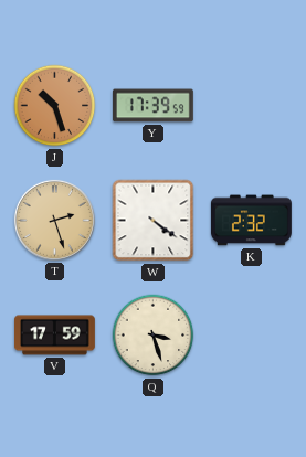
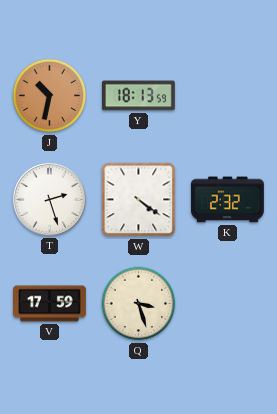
J: 10:27 -> 10:32
Y: 17:39 -> 18:13
T dial: champagne -> white
